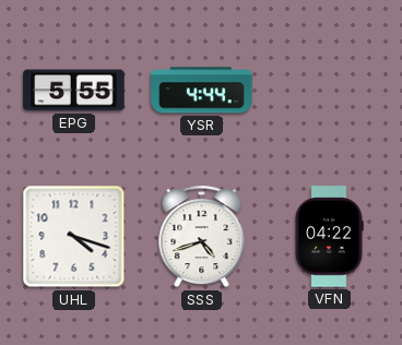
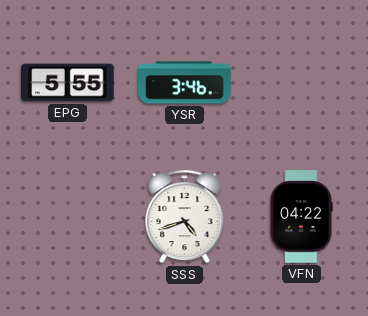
YSR: 4:44 -> 3:46
UHL: 4:18 -> none
